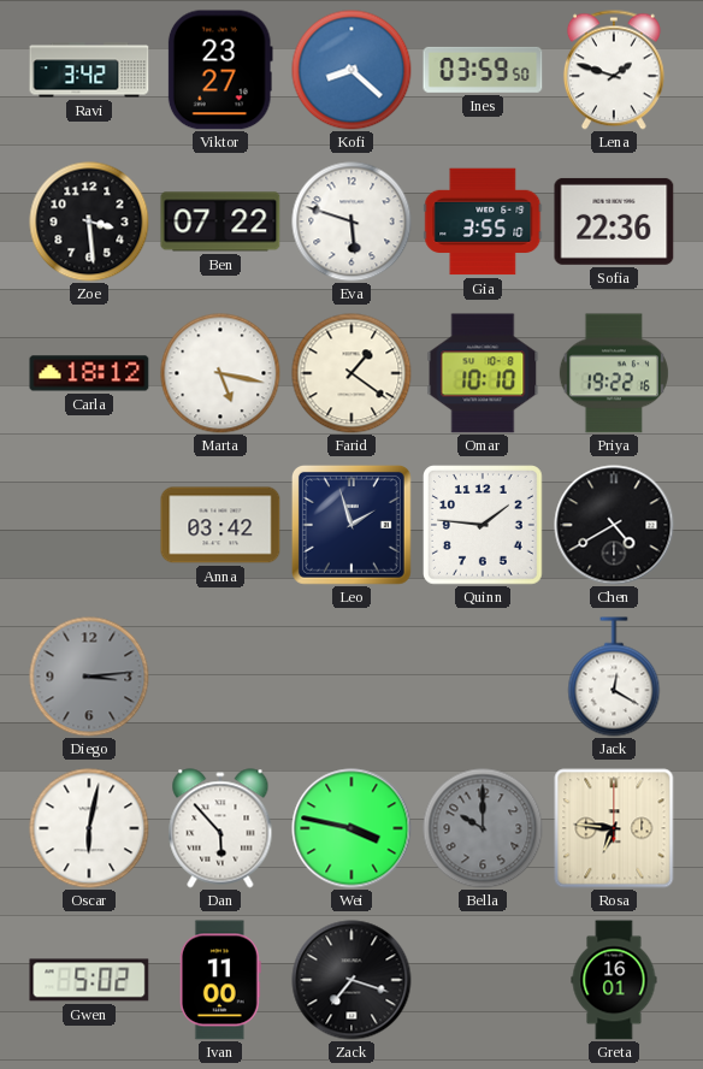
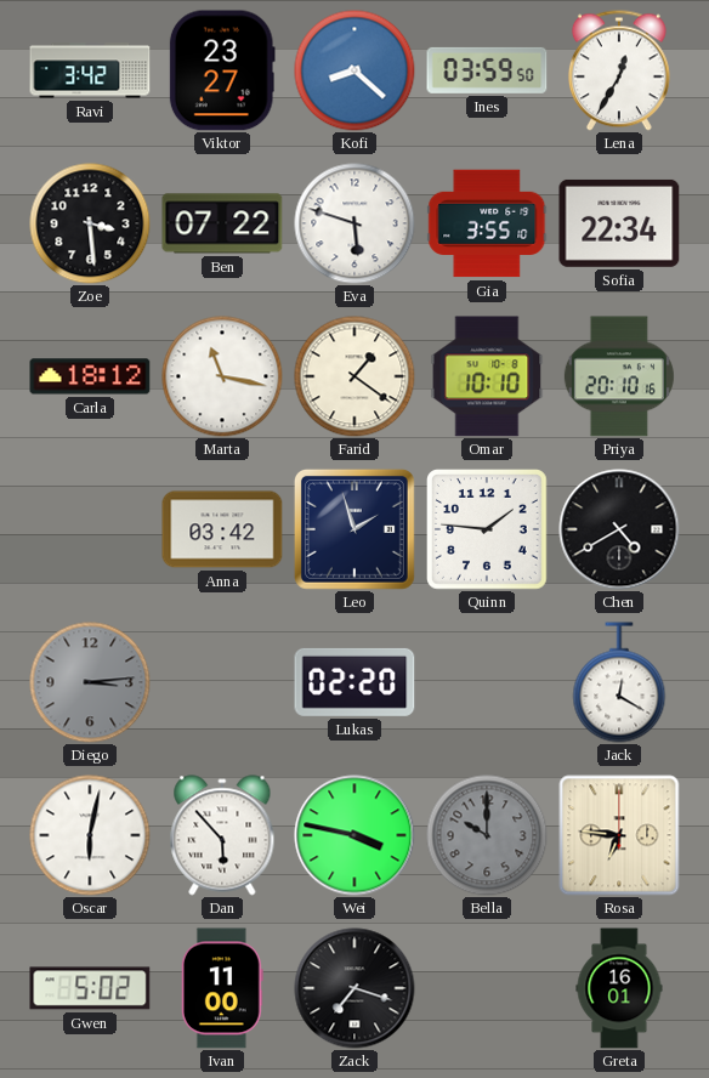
Lena: 1:48 -> 12:35
Sofia: 22:36 -> 22:34
Marta: 5:17 -> 11:17
Priya: 19:22 -> 20:10
Lukas: none -> 02:20
